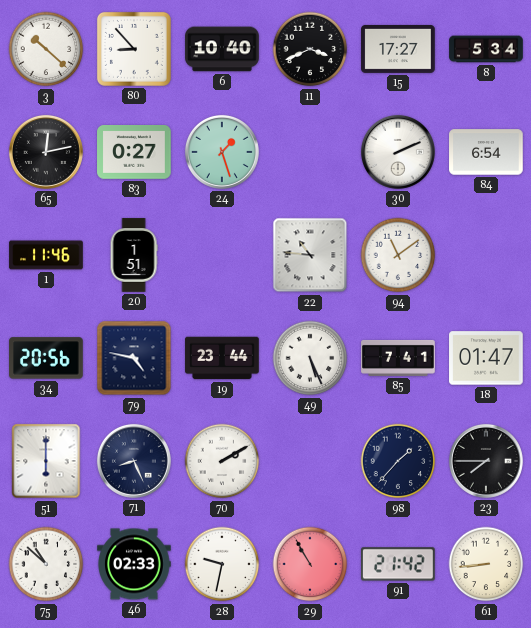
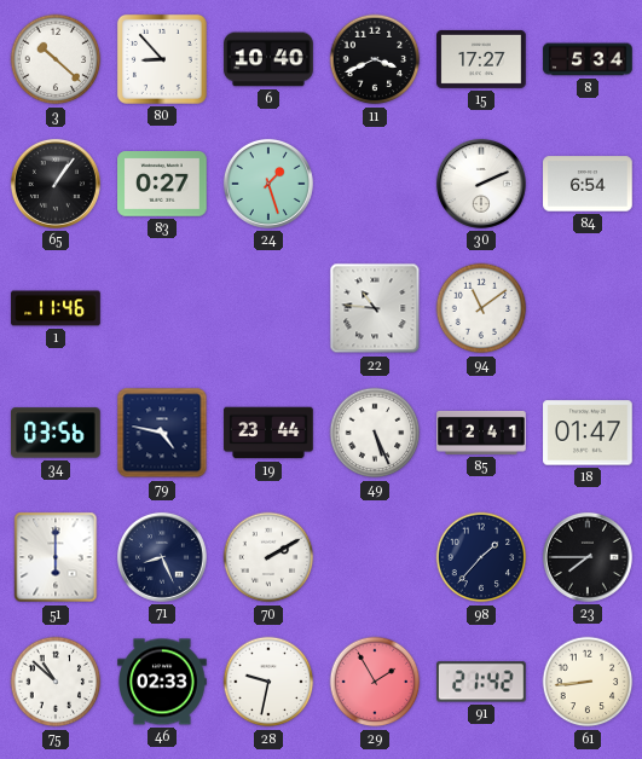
65: 12:13 -> 1:06
20: 1:51 -> none
34: 20:56 -> 03:56
85: 7:41 -> 12:41
29: 10:55 -> 1:55
